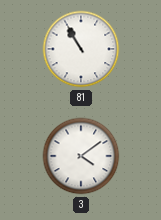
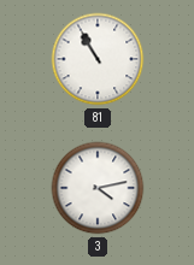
3: 4:09 -> 4:13
